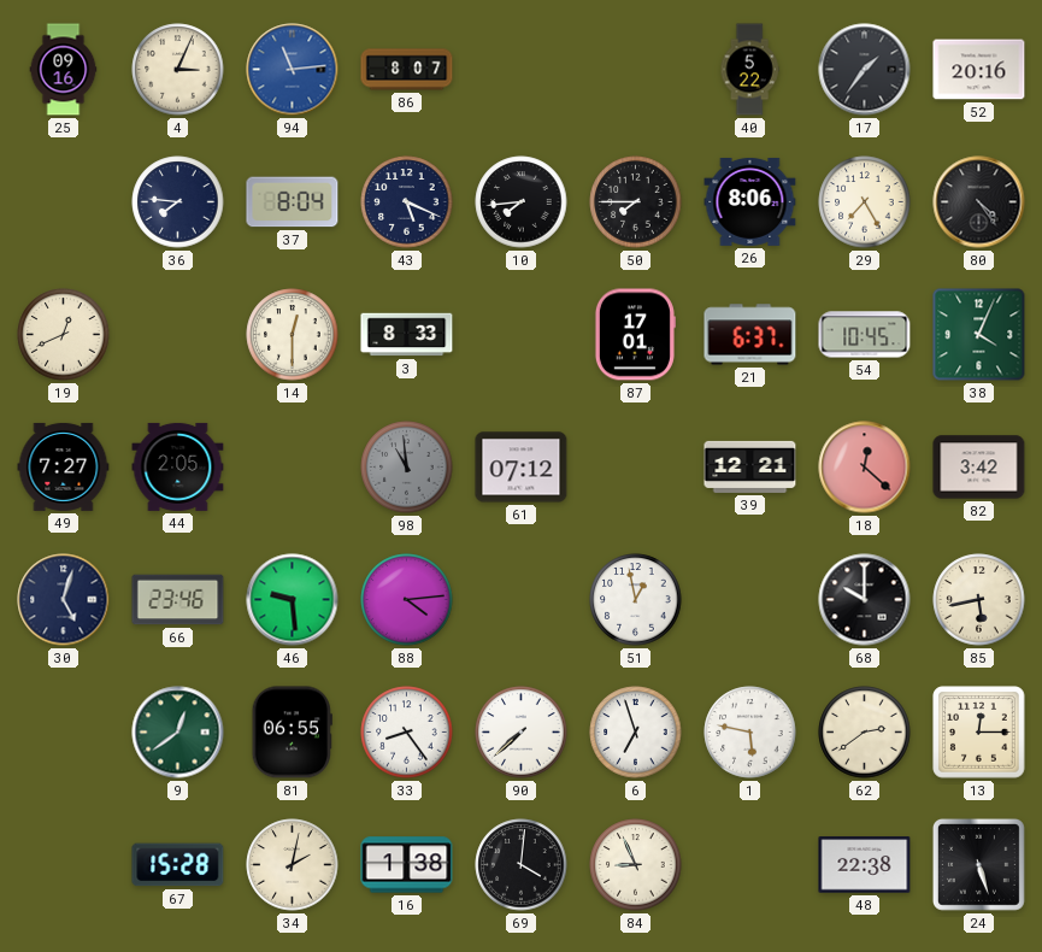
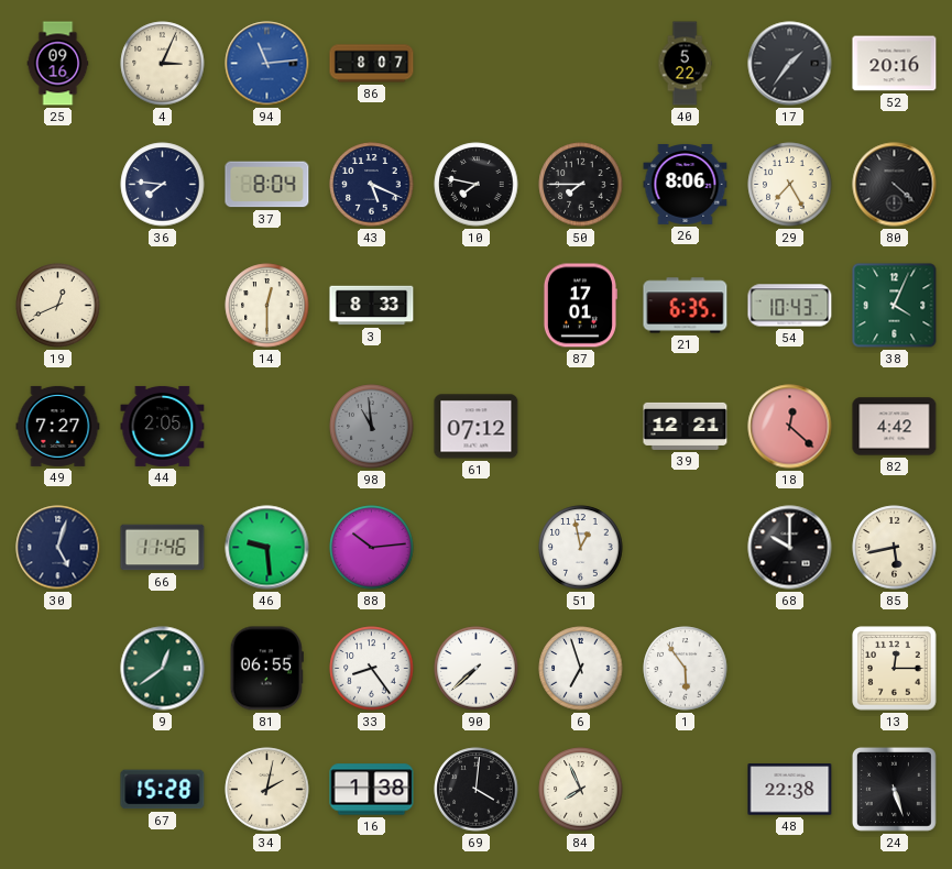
10: 7:44 -> 7:47
80: 4:24 -> 4:22
21: 6:37 -> 6:35
54: 10:45 -> 10:43
82: 3:42 -> 4:42
66: 23:46 -> 11:46
88: 4:14 -> 10:14
1: 5:47 -> 5:54
62: 2:39 -> none
84: 8:56 -> 7:56
